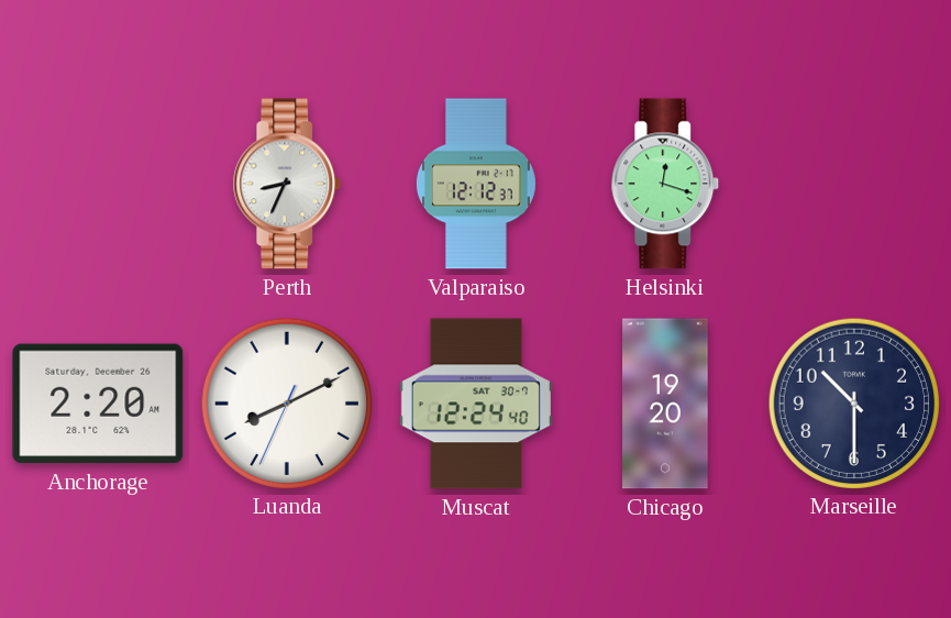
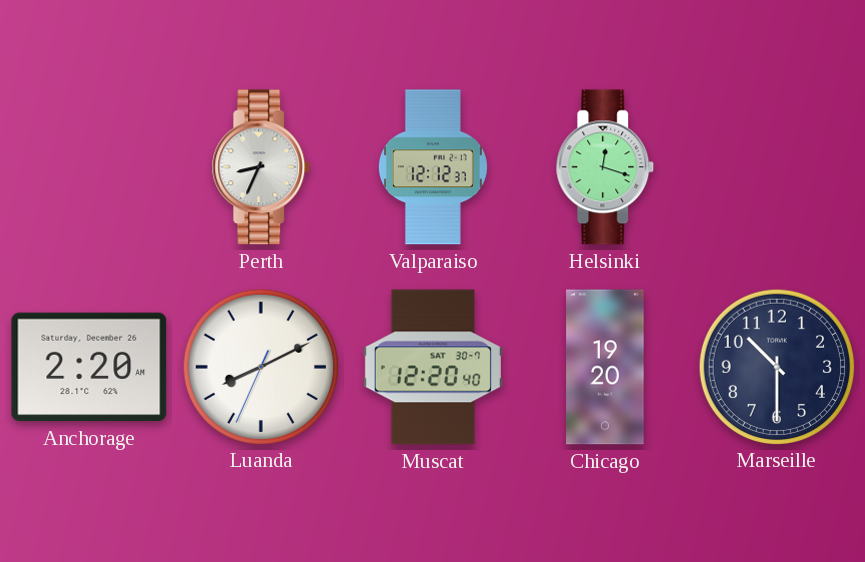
Muscat: 12:24 -> 12:20
